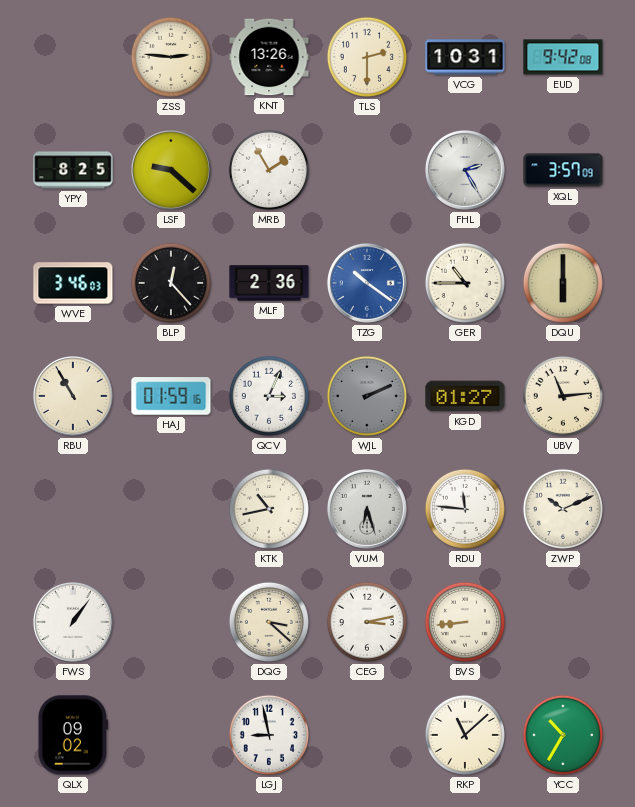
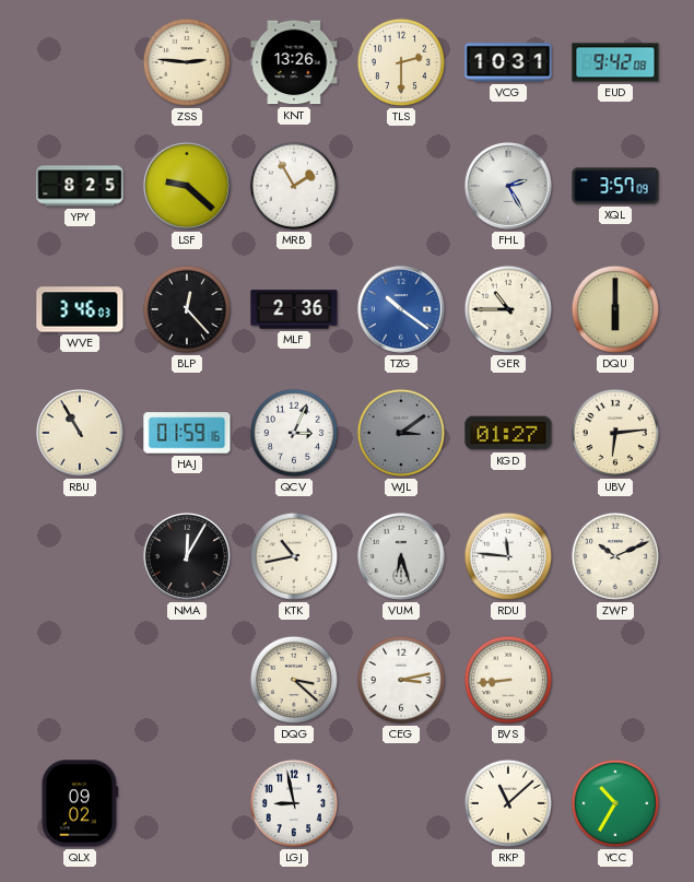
WJL: 2:11 -> 3:09
UBV: 11:14 -> 6:14
NMA: none -> 12:05
FWS: 1:06 -> none
